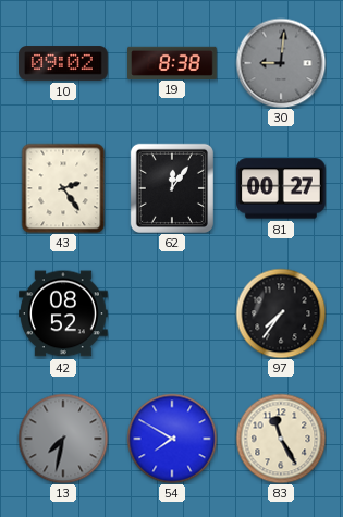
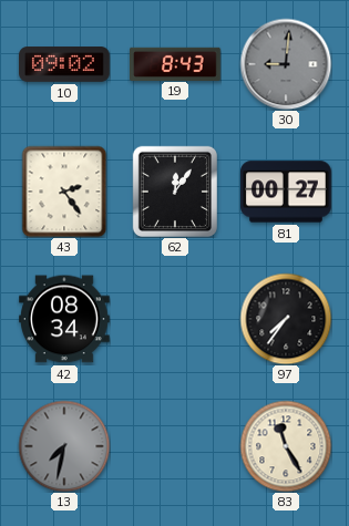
19: 8:38 -> 8:43
42: 08:52 -> 08:34
54: 7:50 -> none
